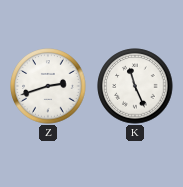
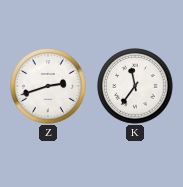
K: 11:26 -> 11:36
